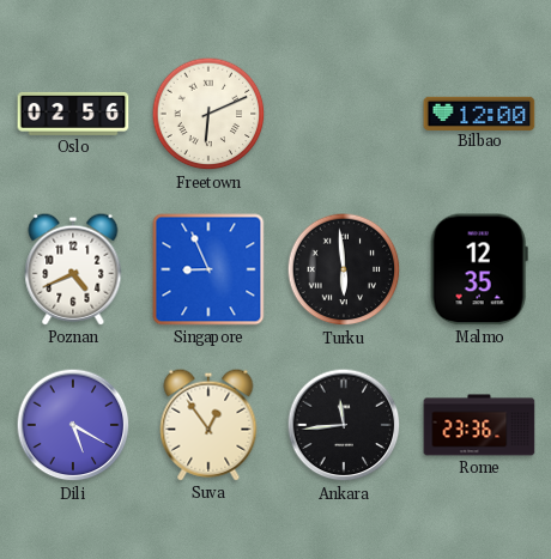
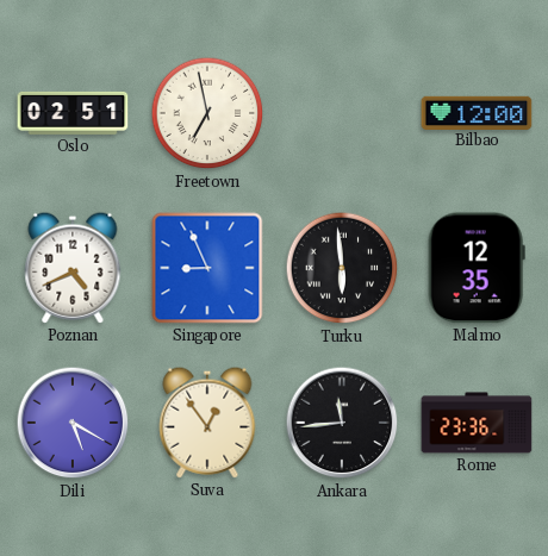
Oslo: 02:56 -> 02:51
Freetown: 6:11 -> 6:58
